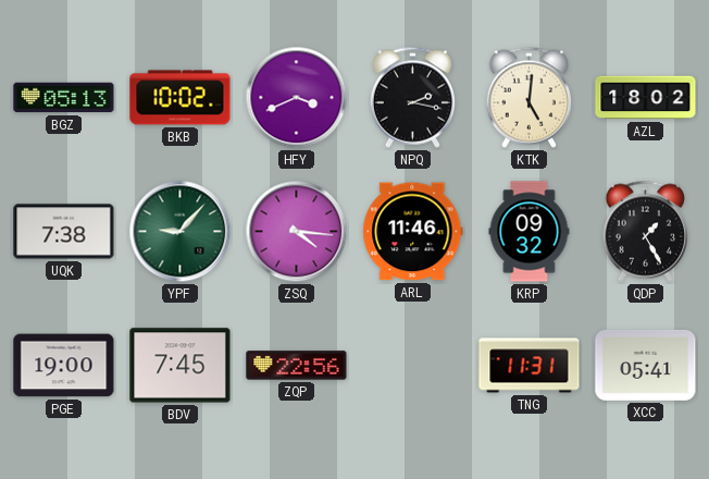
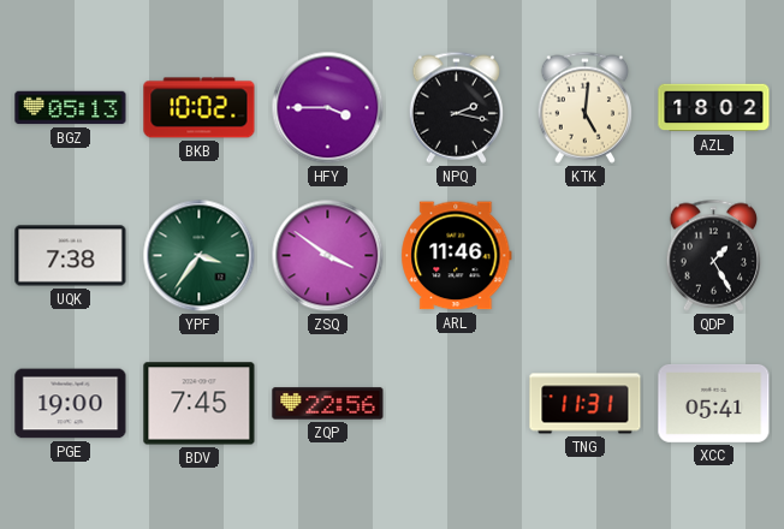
HFY: 3:41 -> 3:45
YPF: 9:07 -> 3:36
ZSQ: 4:16 -> 3:51
KRP: 09:32 -> none
